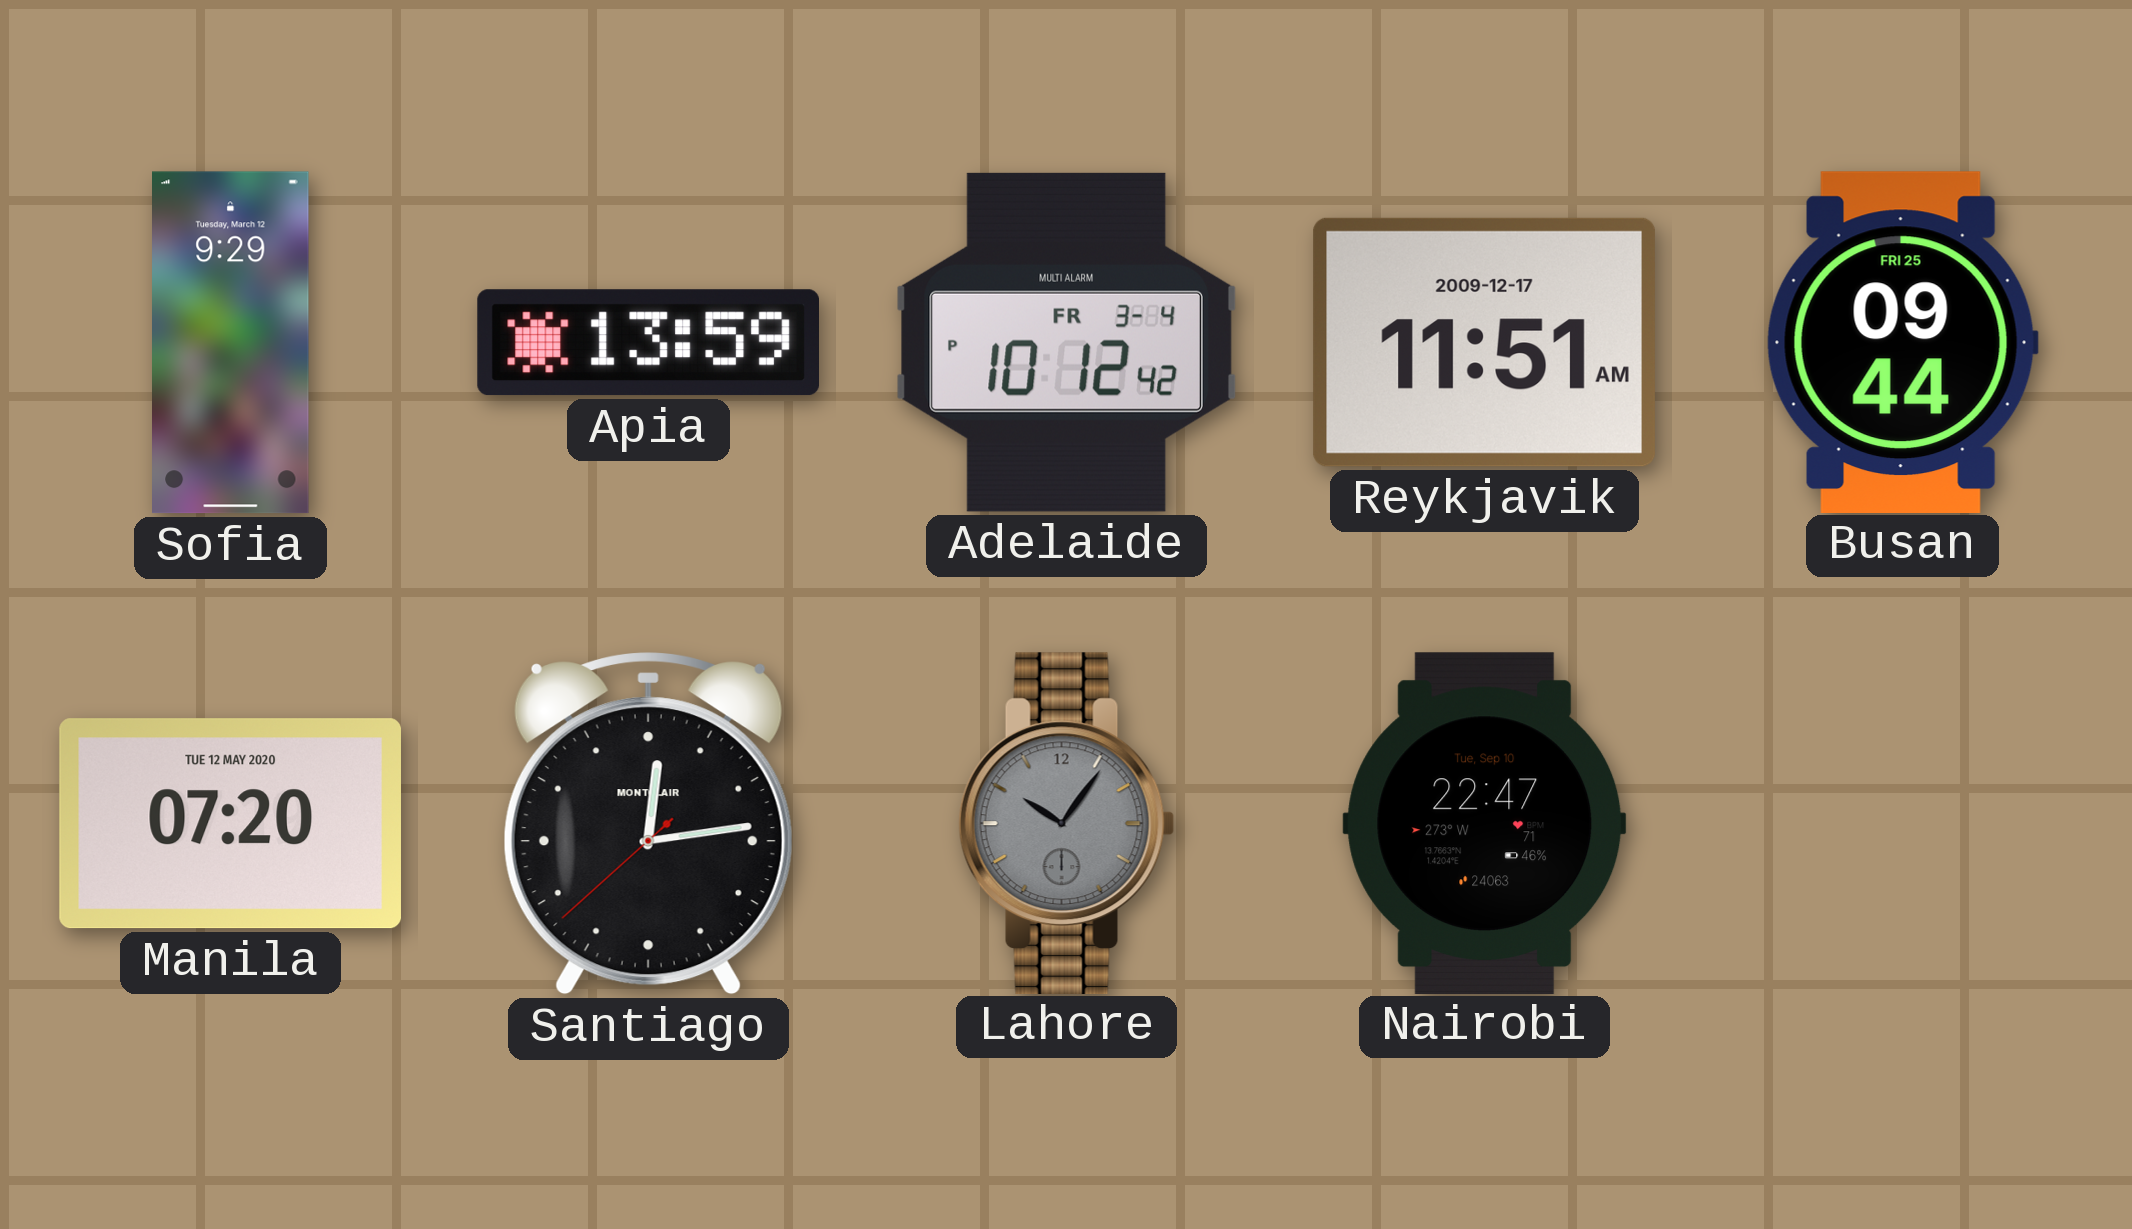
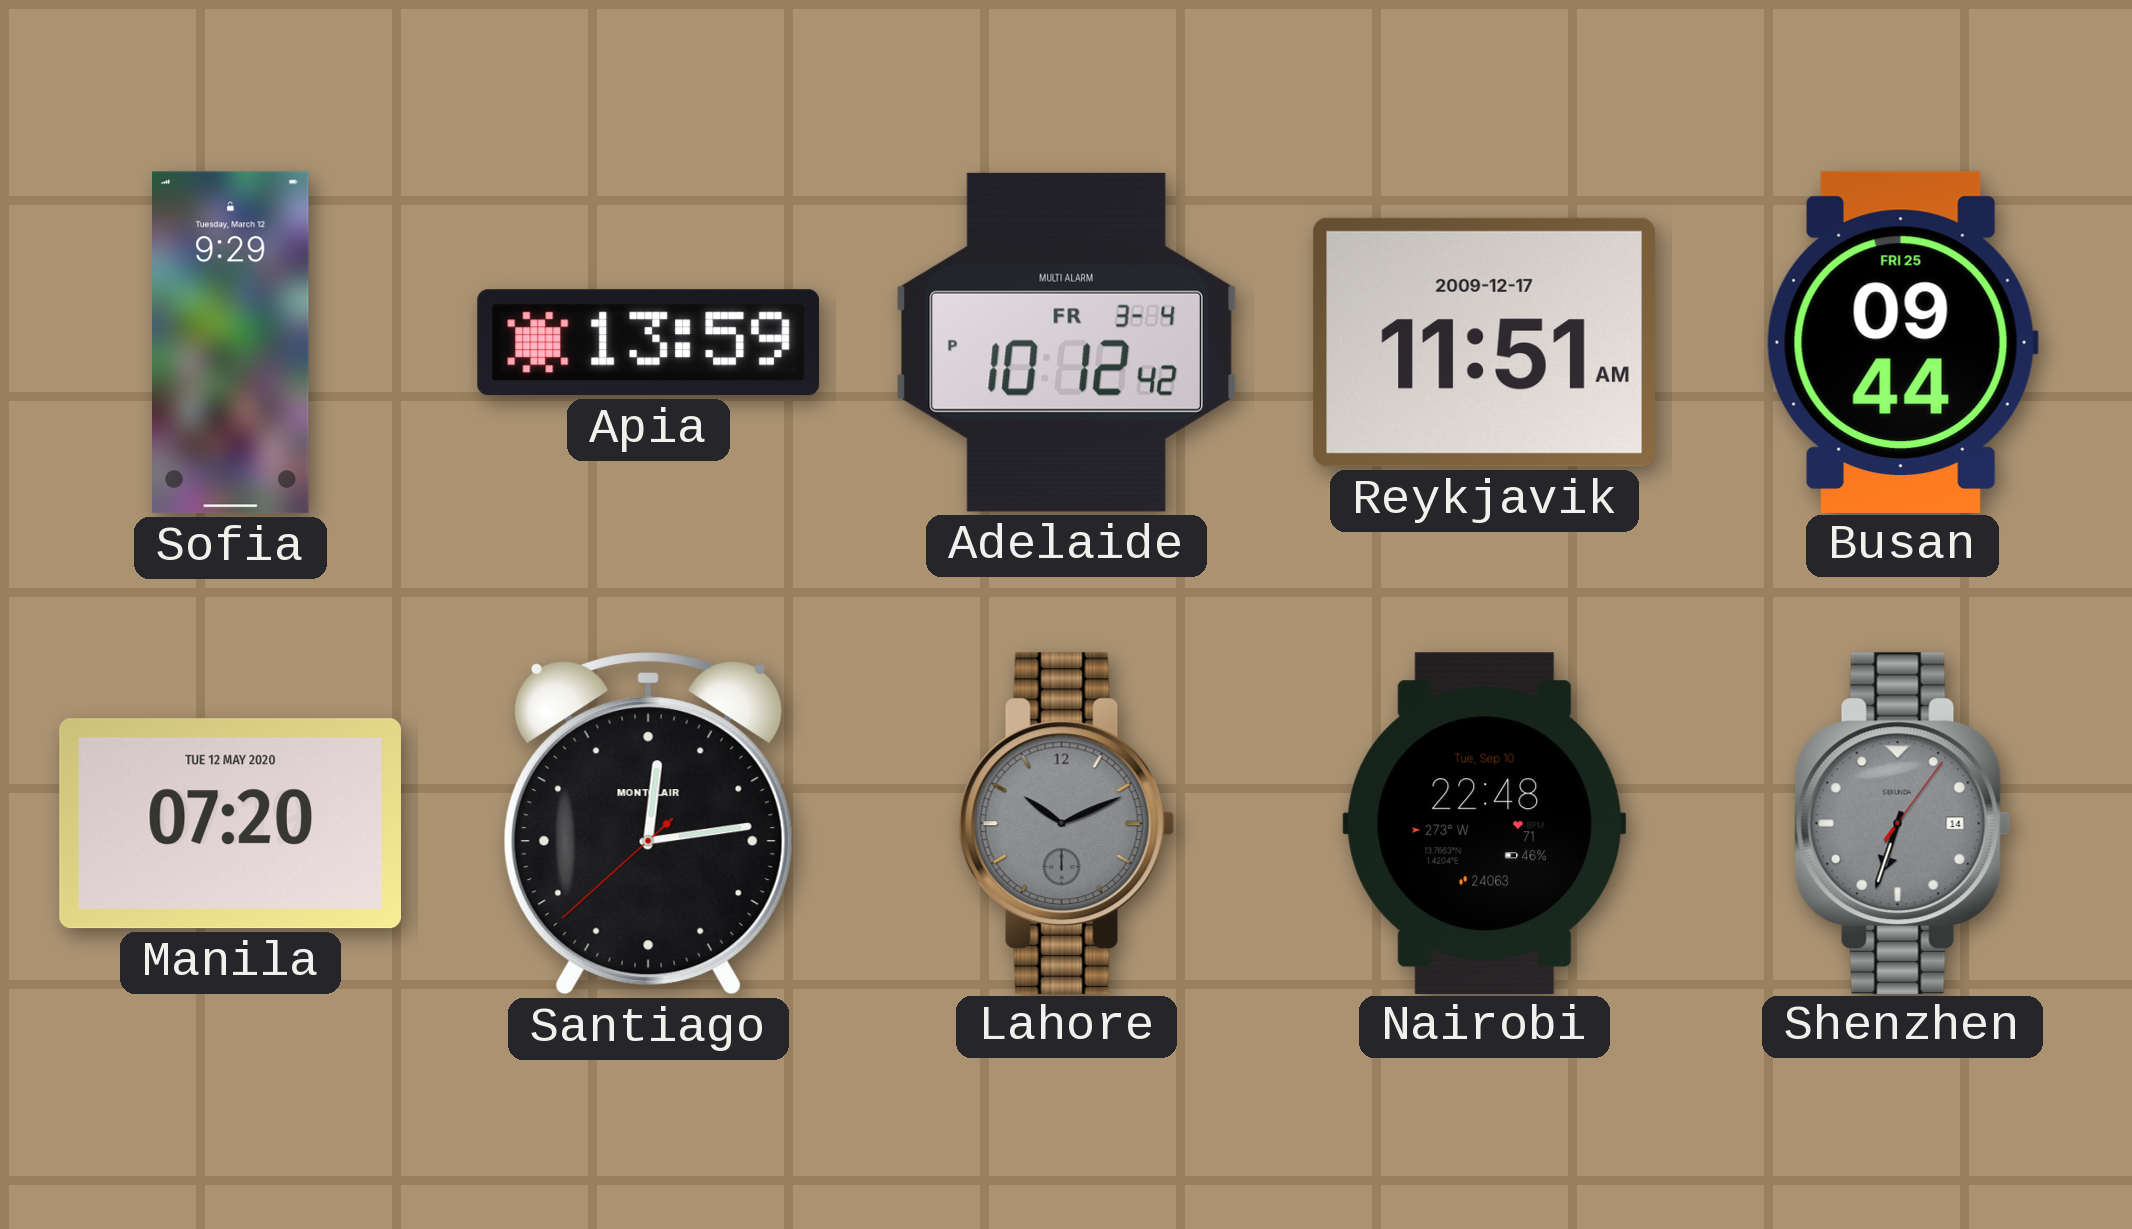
Lahore: 10:06 -> 10:11
Nairobi: 22:47 -> 22:48
Shenzhen: none -> 6:33
